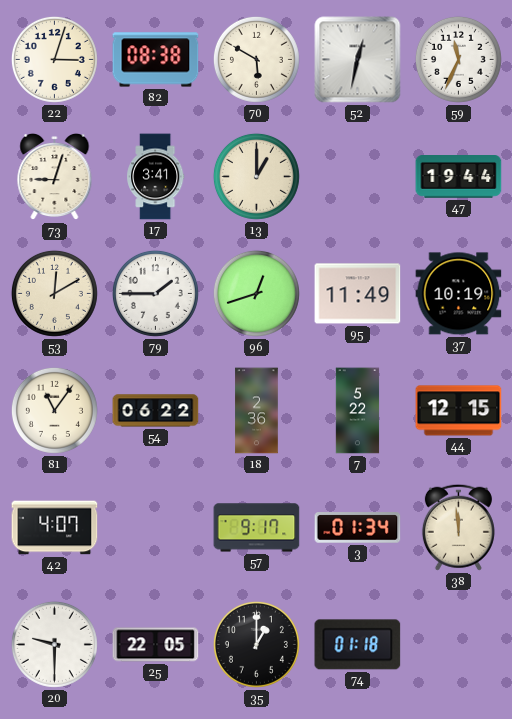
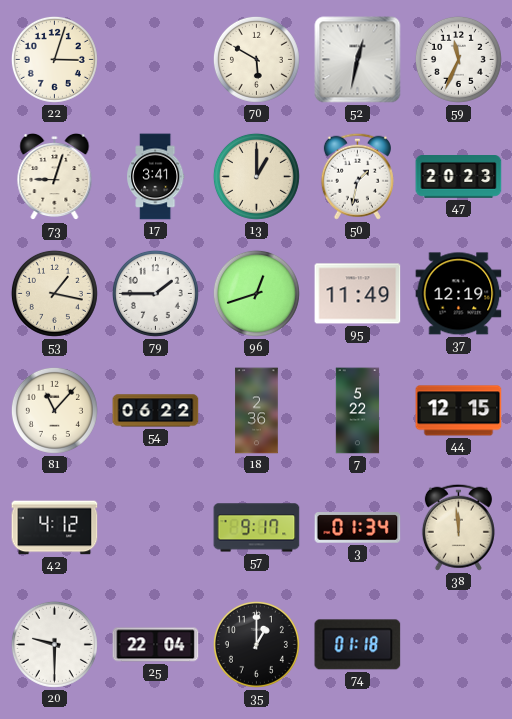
82: 08:38 -> none
50: none -> 1:32
47: 19:44 -> 20:23
53: 12:10 -> 1:17
37: 10:19 -> 12:19
81: 11:06 -> 11:07
42: 4:07 -> 4:12
25: 22:05 -> 22:04
